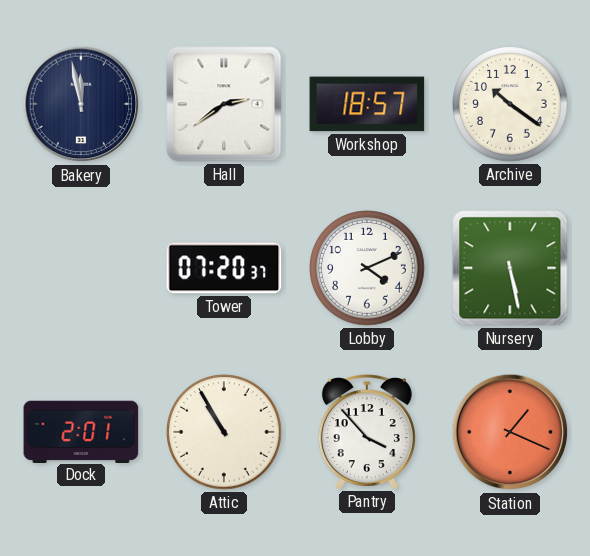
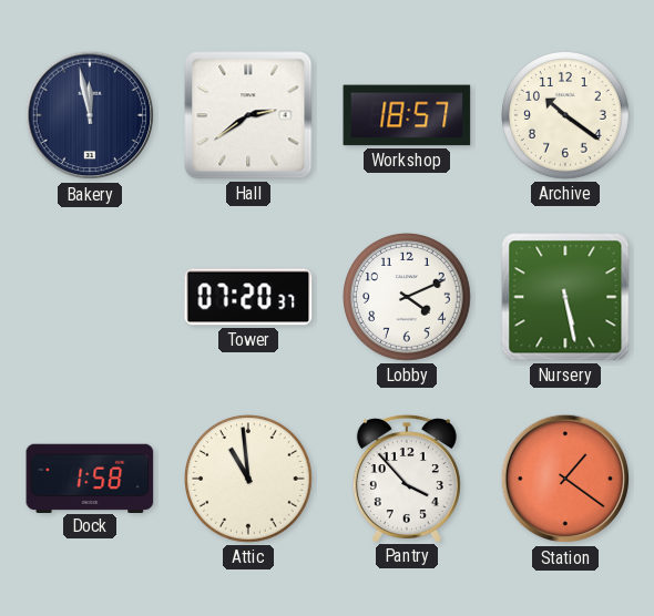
Dock: 2:01 -> 1:58
Attic: 10:55 -> 10:59
Station: 1:19 -> 1:21
